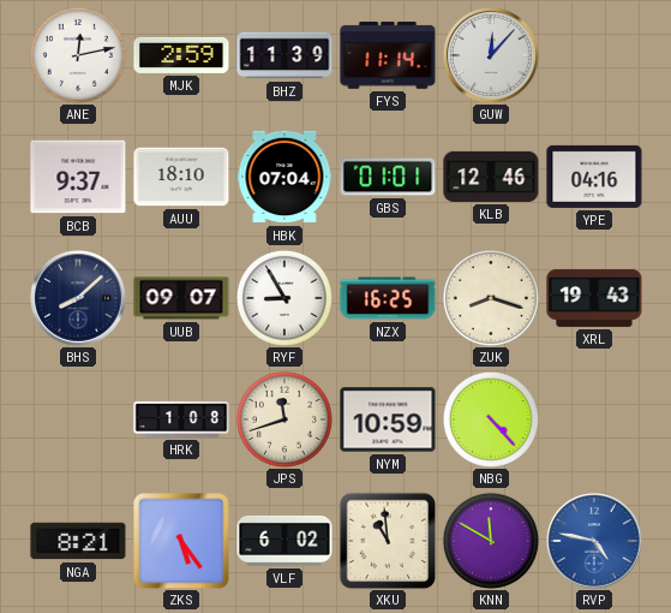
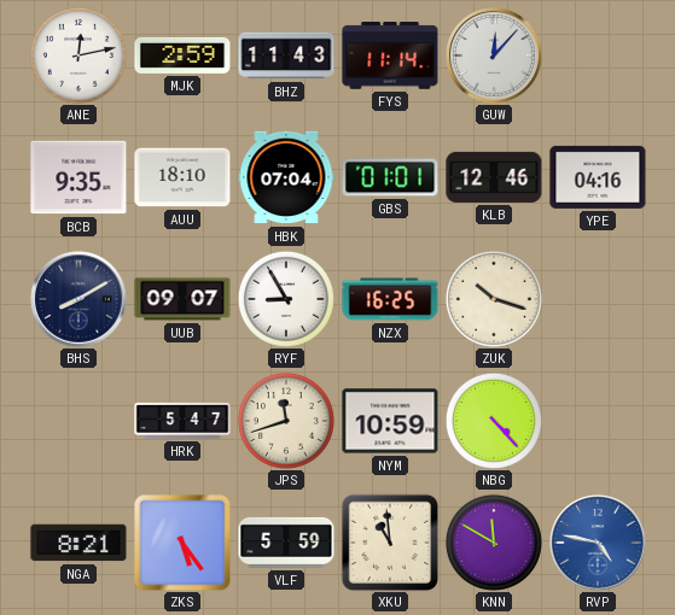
BHZ: 11:39 -> 11:43
BCB: 9:37 -> 9:35
BHS: 8:08 -> 8:10
ZUK: 8:18 -> 10:18
XRL: 19:43 -> none
HRK: 1:08 -> 5:47
VLF: 6:02 -> 5:59
